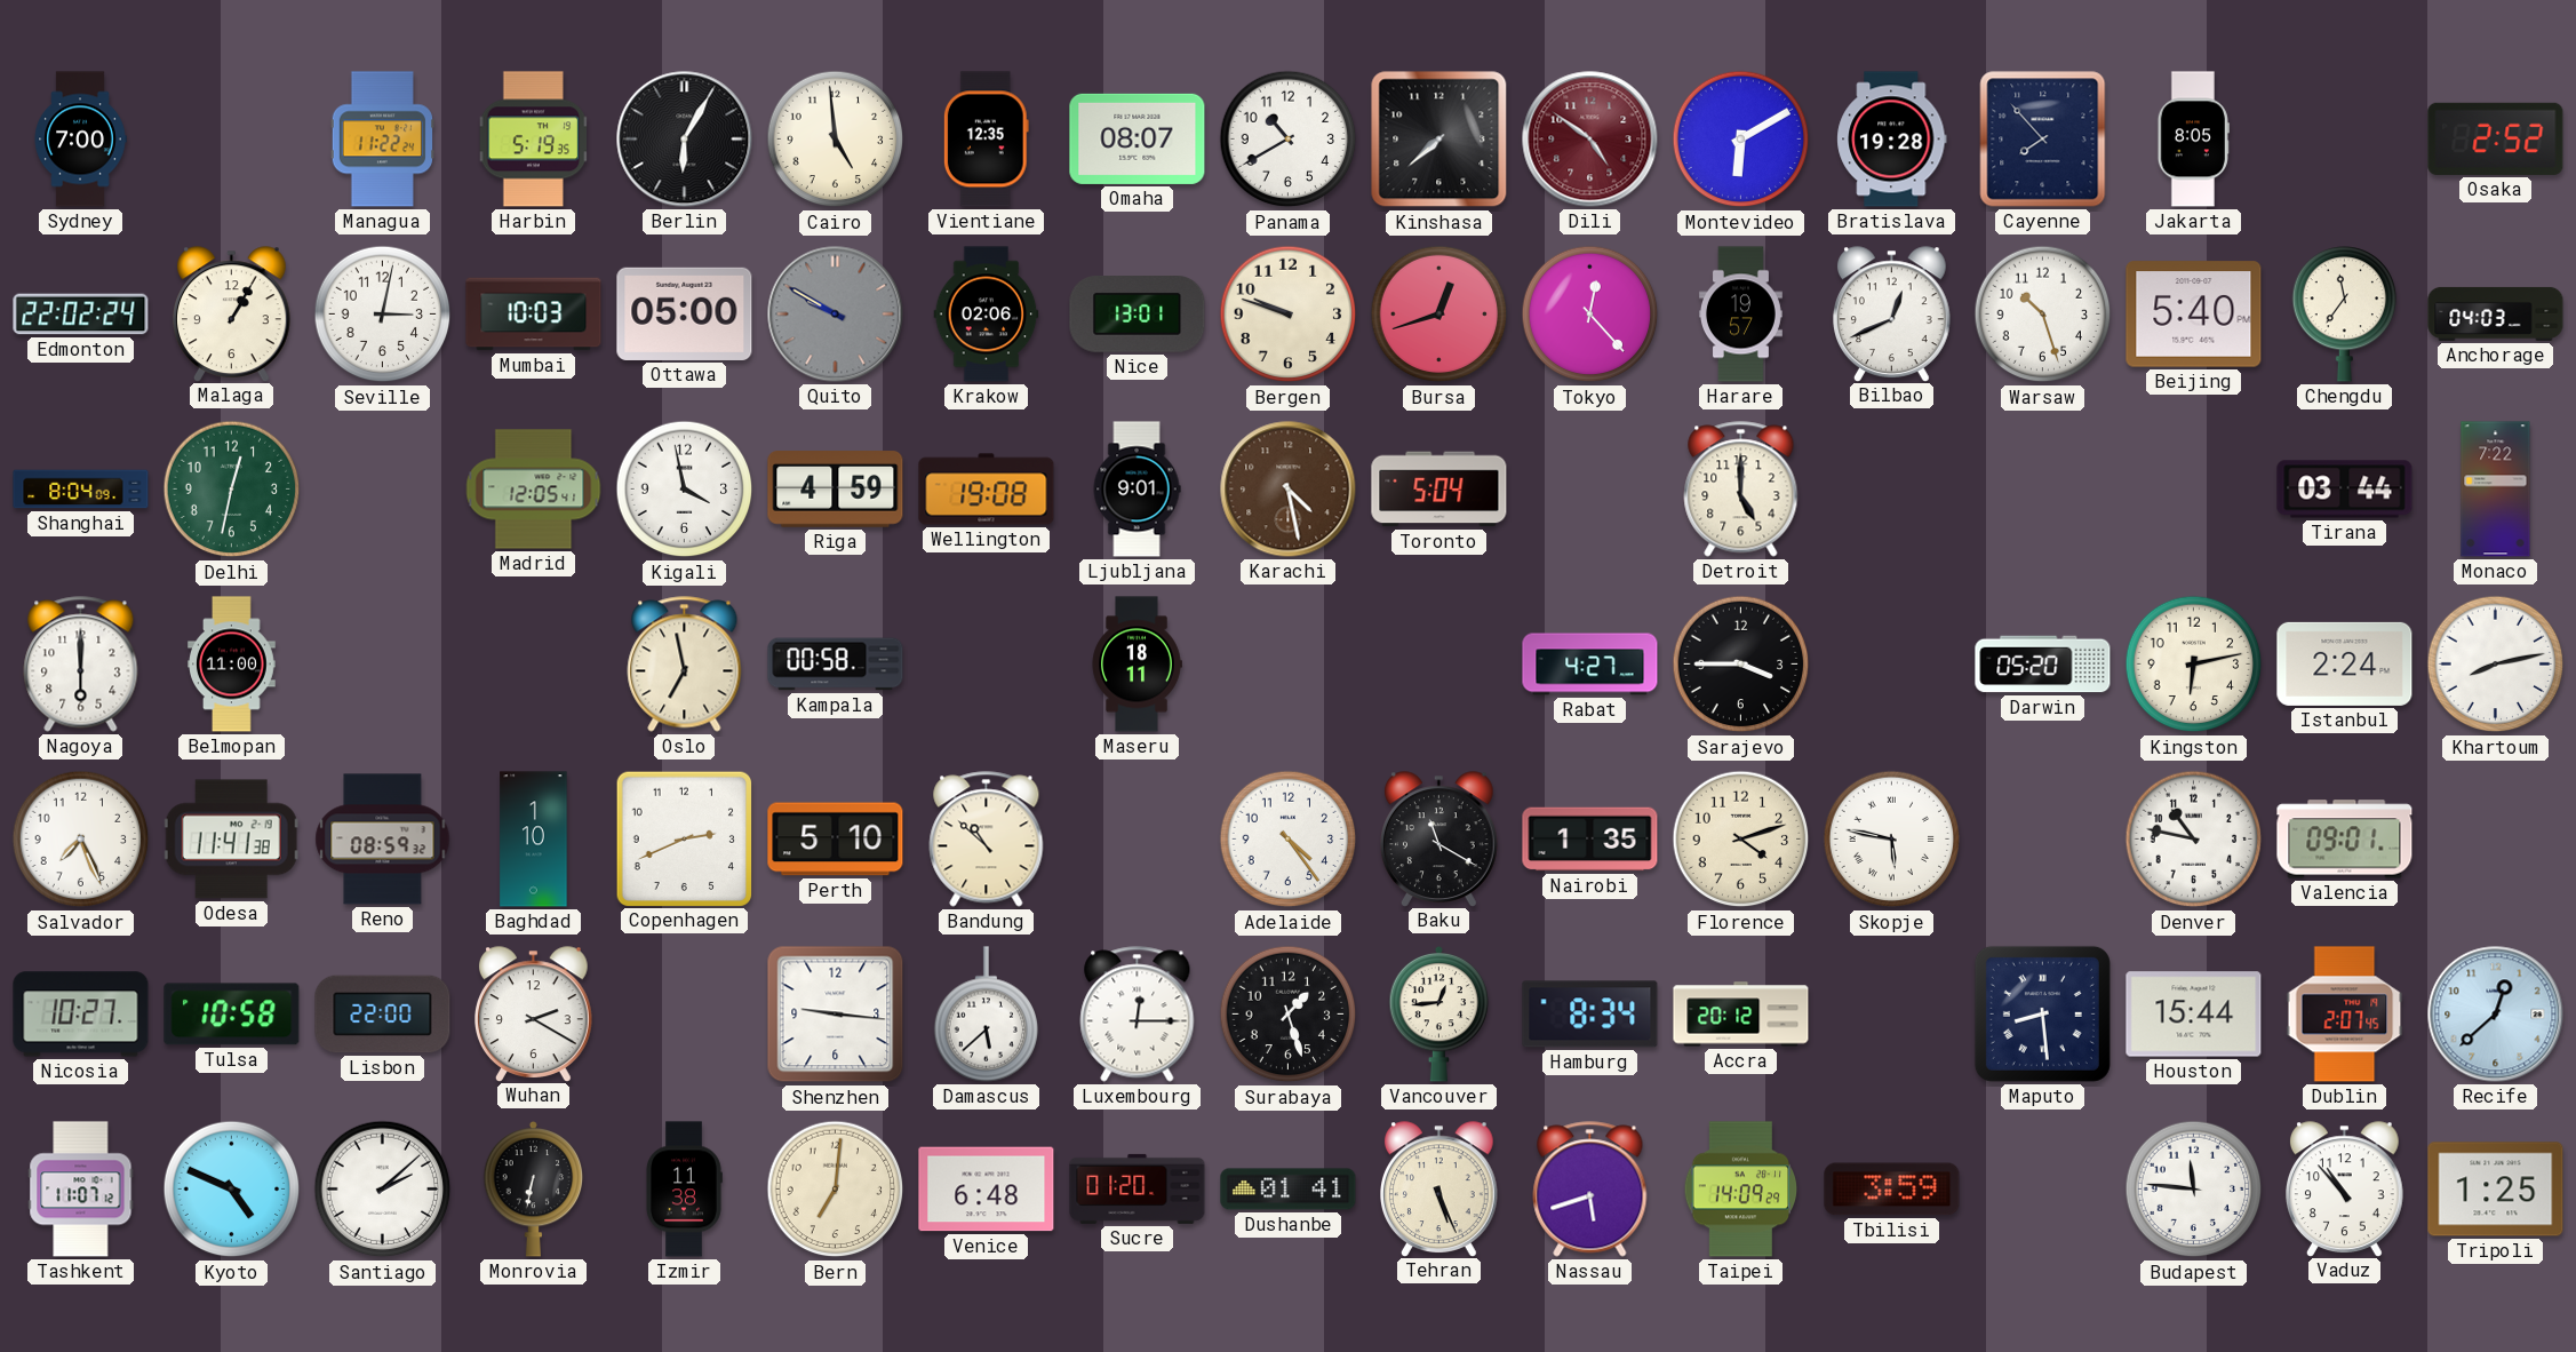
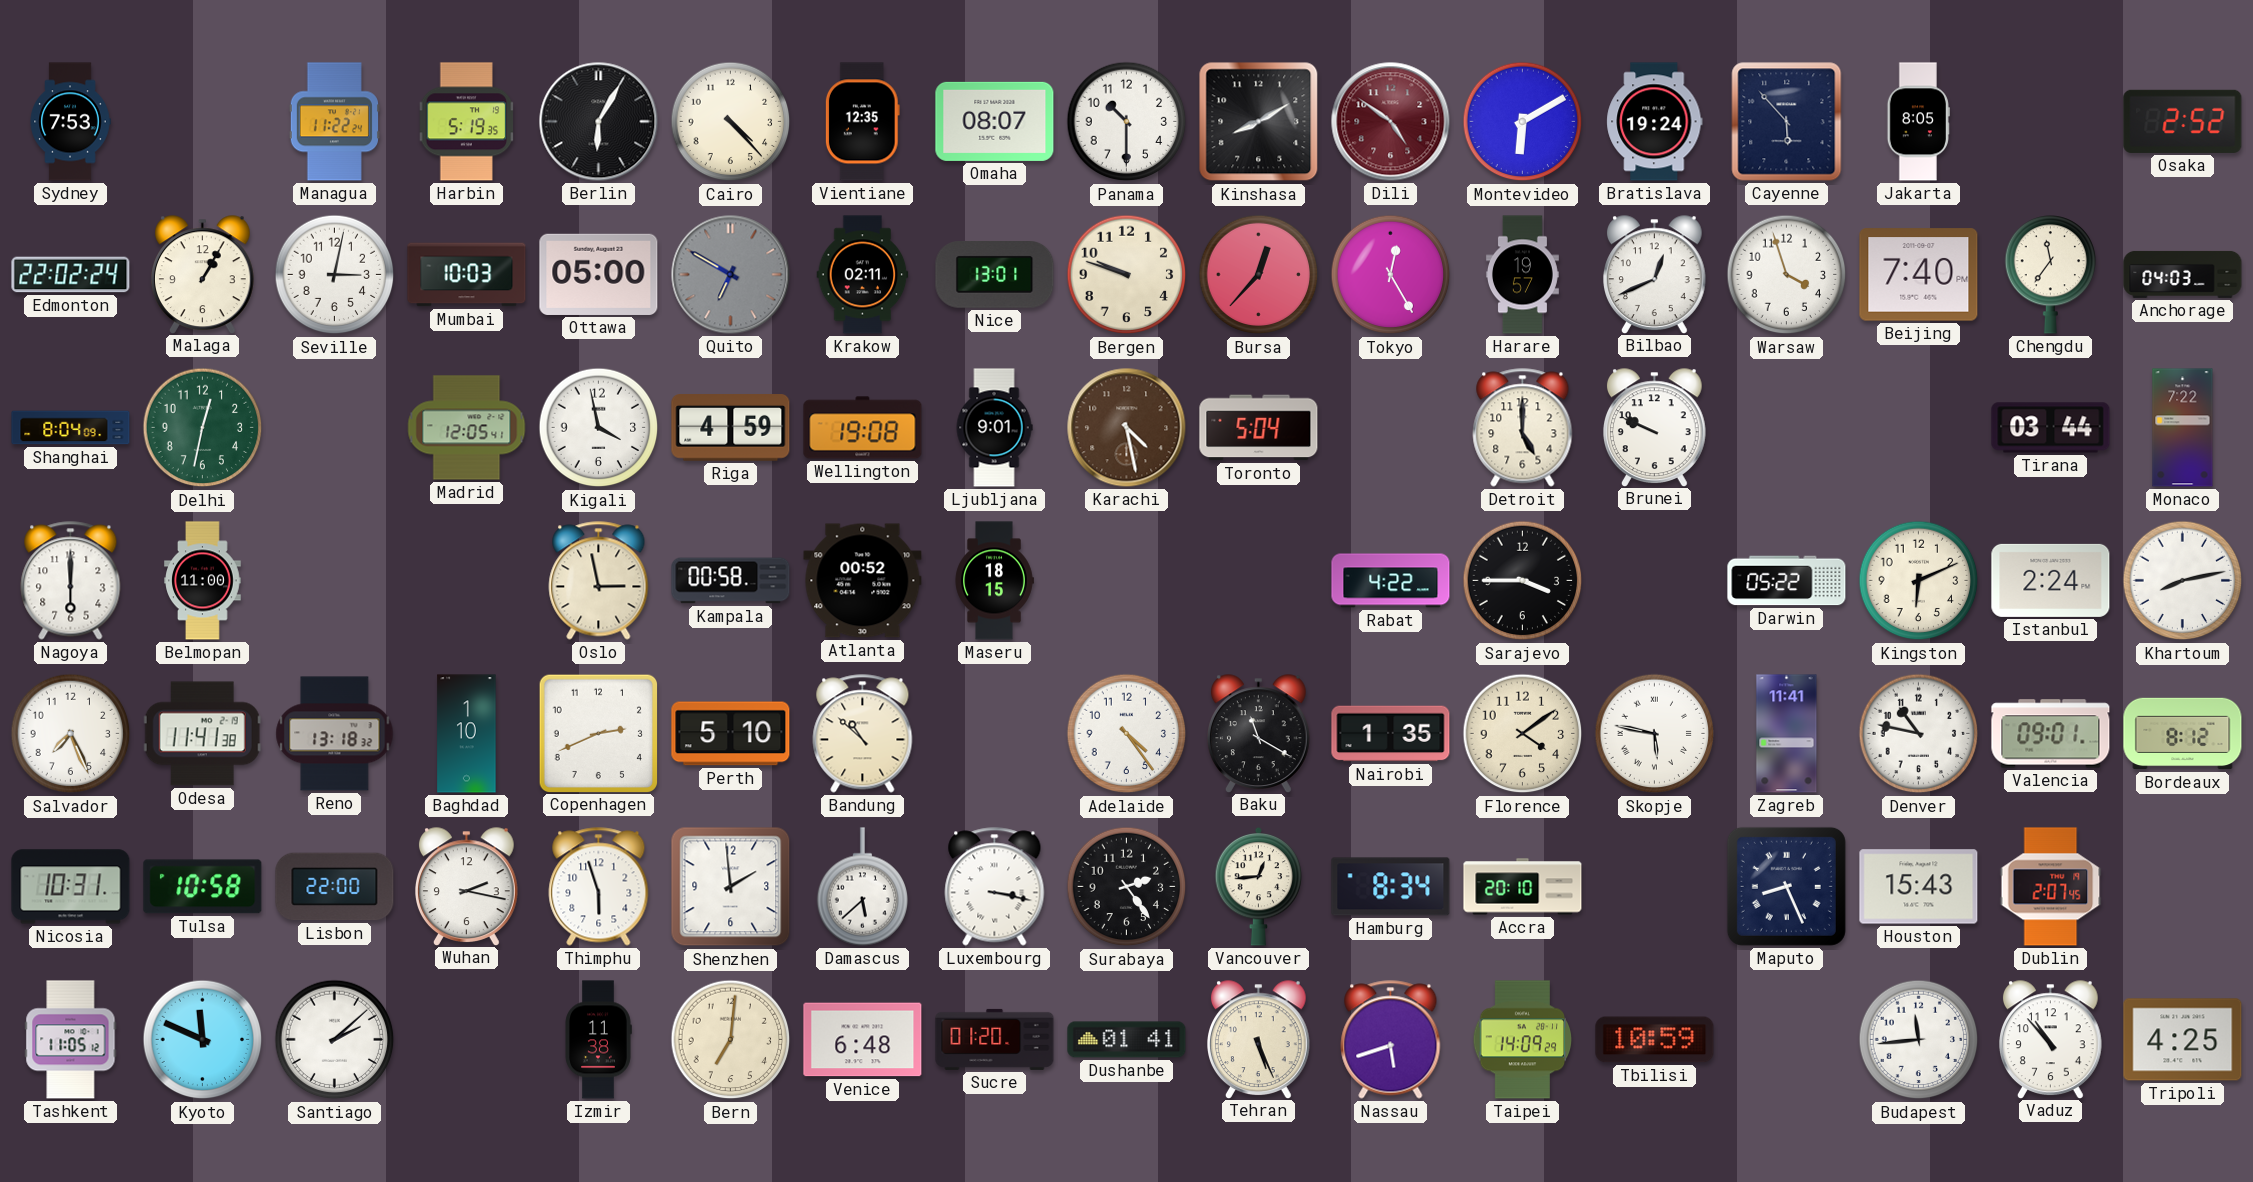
Sydney: 7:00 -> 7:53
Cairo: 4:59 -> 4:23
Panama: 10:40 -> 10:30
Kinshasa: 7:38 -> 8:10
Bratislava: 19:28 -> 19:24
Cayenne: 7:53 -> 5:53
Quito: 9:50 -> 6:50
Krakow: 02:06 -> 02:11
Bursa: 12:42 -> 12:37
Tokyo: 12:23 -> 12:25
Warsaw: 10:27 -> 3:57
Beijing: 5:40 -> 7:40
Brunei: none -> 9:49
Oslo: 6:58 -> 2:58
Atlanta: none -> 00:52
Maseru: 18:11 -> 18:15
Rabat: 4:27 -> 4:22
Darwin: 05:20 -> 05:22
Kingston: 6:13 -> 6:11
Reno: 08:59 -> 13:18
Florence: 4:12 -> 4:09
Zagreb: none -> 11:41
Bordeaux: none -> 8:12
Nicosia: 10:27 -> 10:31
Wuhan: 2:20 -> 2:17
Thimphu: none -> 5:57
Shenzhen: 9:16 -> 1:59
Luxembourg: 12:15 -> 3:17
Surabaya: 1:27 -> 2:24
Accra: 20:12 -> 20:10
Maputo: 8:29 -> 8:26
Houston: 15:44 -> 15:43
Recife: 12:38 -> none
Tashkent: 11:07 -> 11:05
Kyoto: 4:49 -> 11:49
Monrovia: 6:32 -> none
Tbilisi: 3:59 -> 10:59
Budapest: 11:46 -> 11:44
Tripoli: 1:25 -> 4:25
